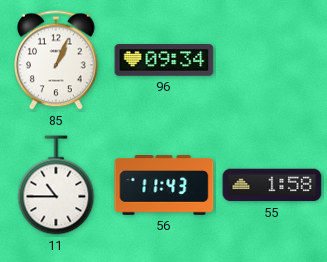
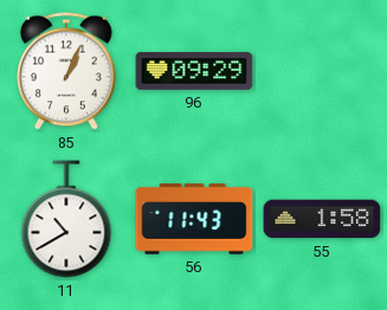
96: 09:34 -> 09:29
11: 10:45 -> 10:40
